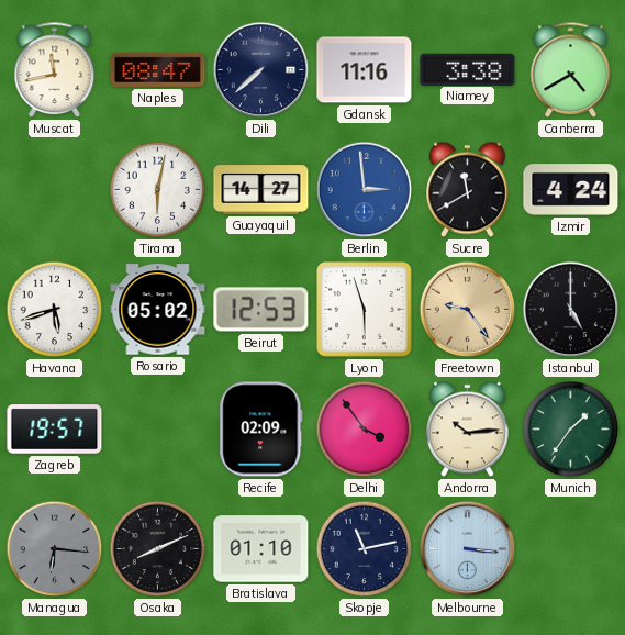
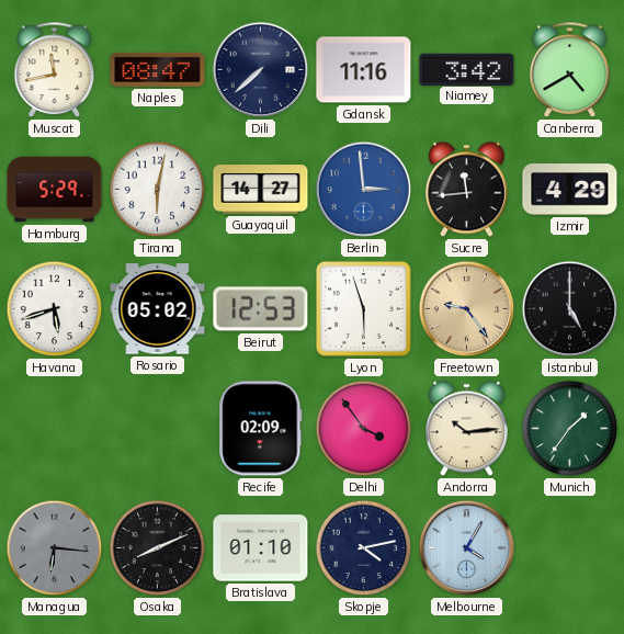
Niamey: 3:38 -> 3:42
Hamburg: none -> 5:29
Sucre: 11:40 -> 11:44
Izmir: 4:24 -> 4:29
Zagreb: 19:57 -> none
Skopje: 11:13 -> 4:13
Melbourne: 3:16 -> 4:05
